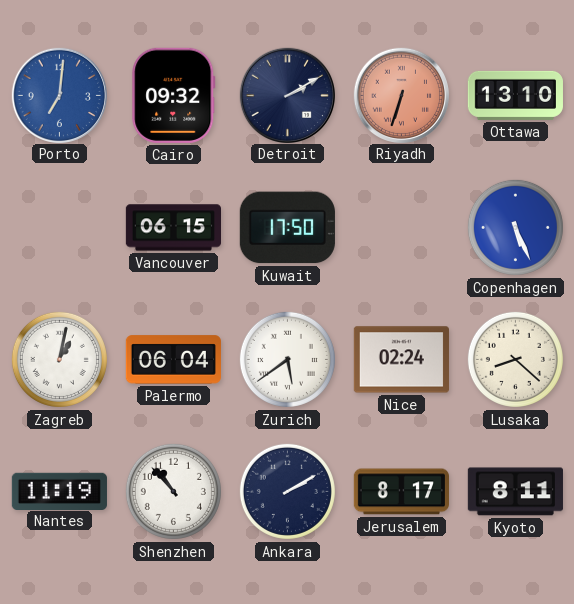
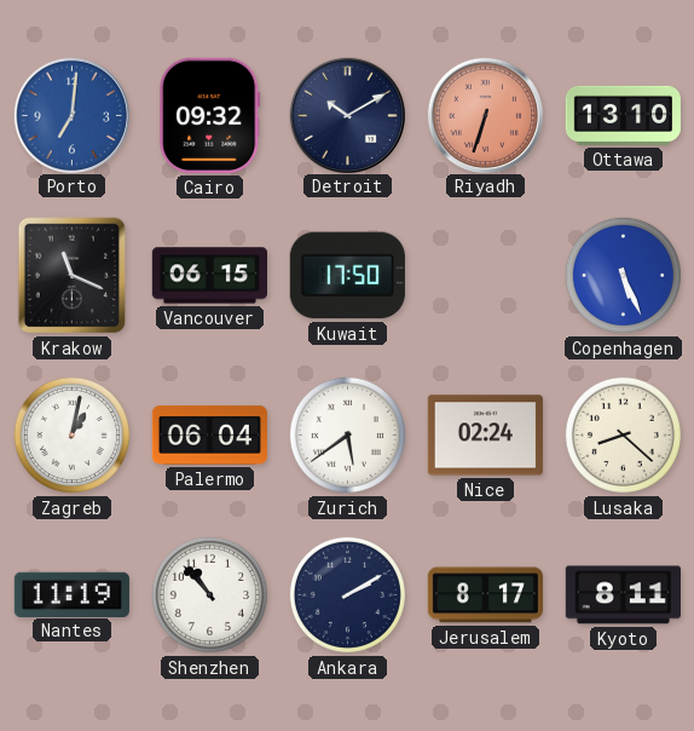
Detroit: 2:10 -> 10:10
Krakow: none -> 11:19
